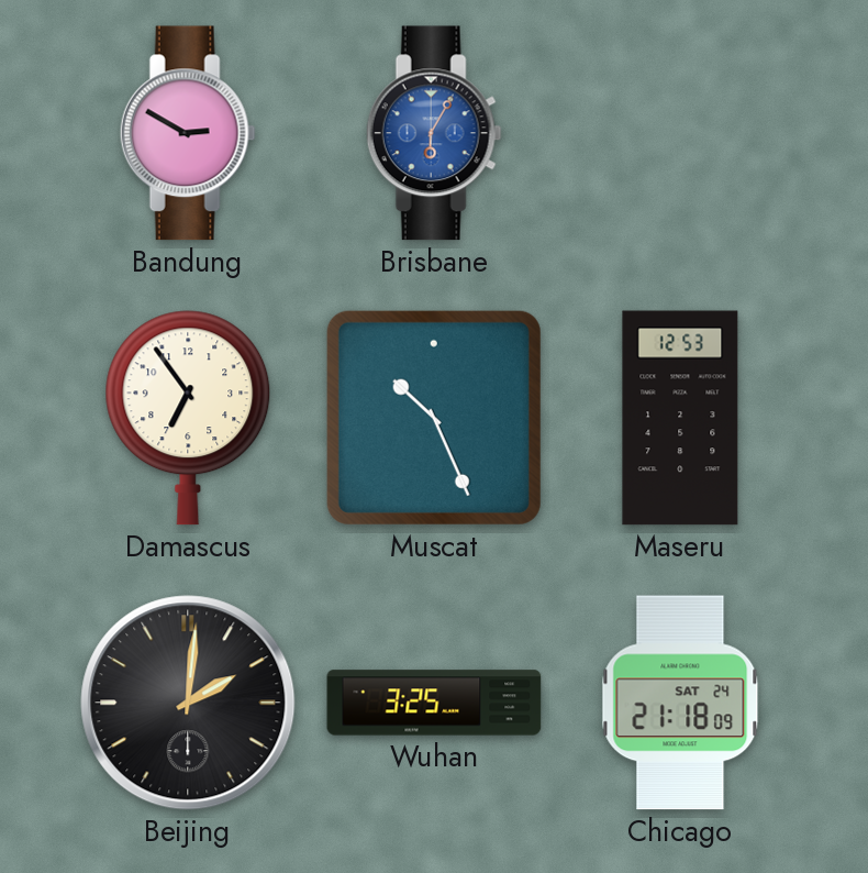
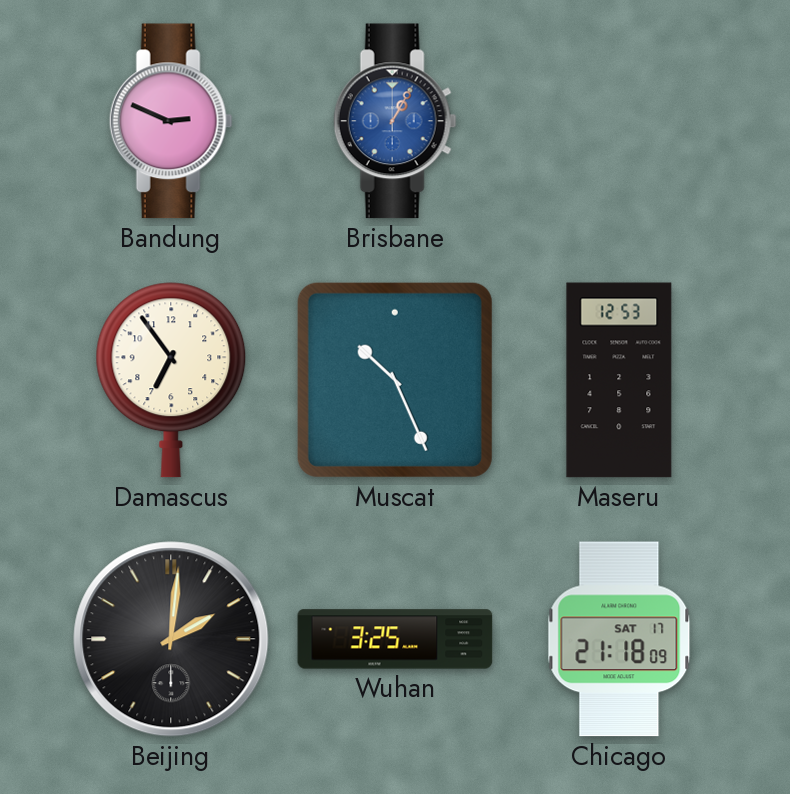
Bandung: 2:50 -> 2:49
Brisbane: 6:05 -> 1:05
Chicago date: SAT 24 -> SAT 17
